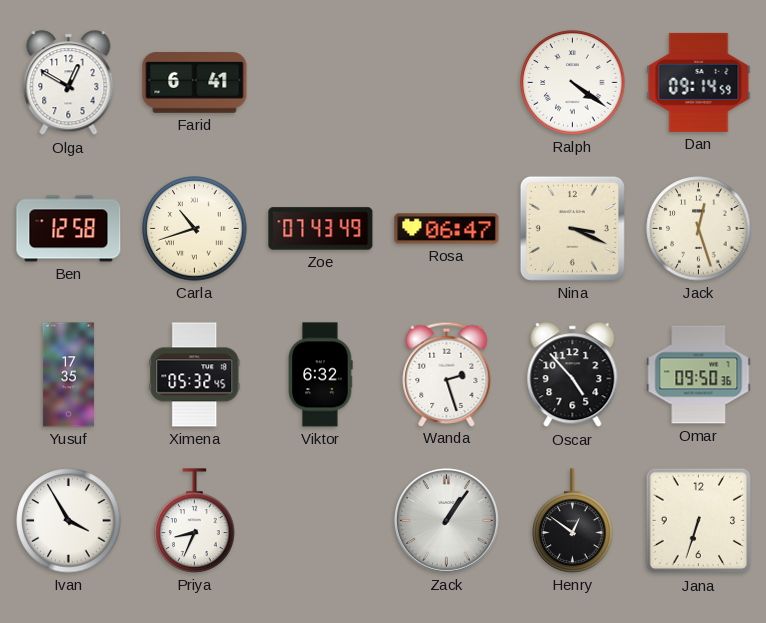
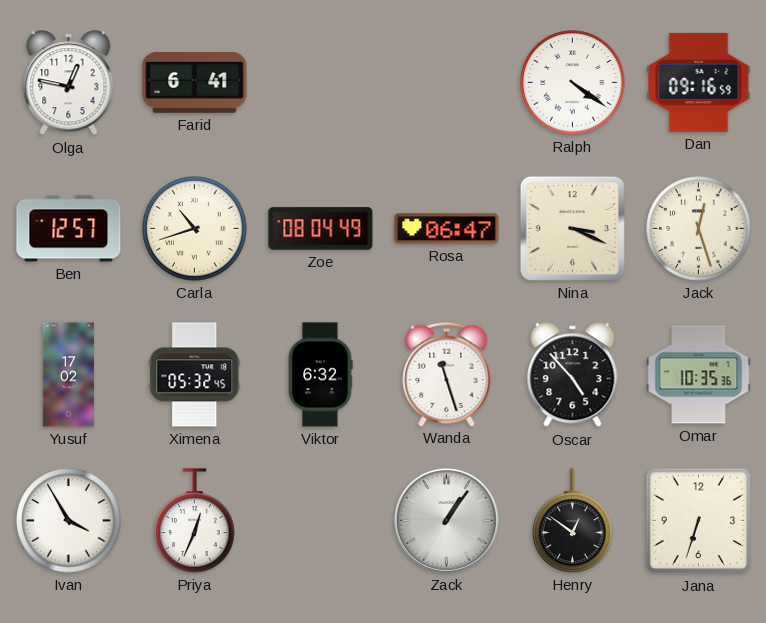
Olga: 12:50 -> 12:47
Dan: 09:14 -> 09:16
Ben: 12:58 -> 12:57
Zoe: 07:43 -> 08:04
Yusuf: 17:35 -> 17:02
Wanda: 2:27 -> 11:27
Omar: 09:50 -> 10:35
Priya: 8:34 -> 12:34
